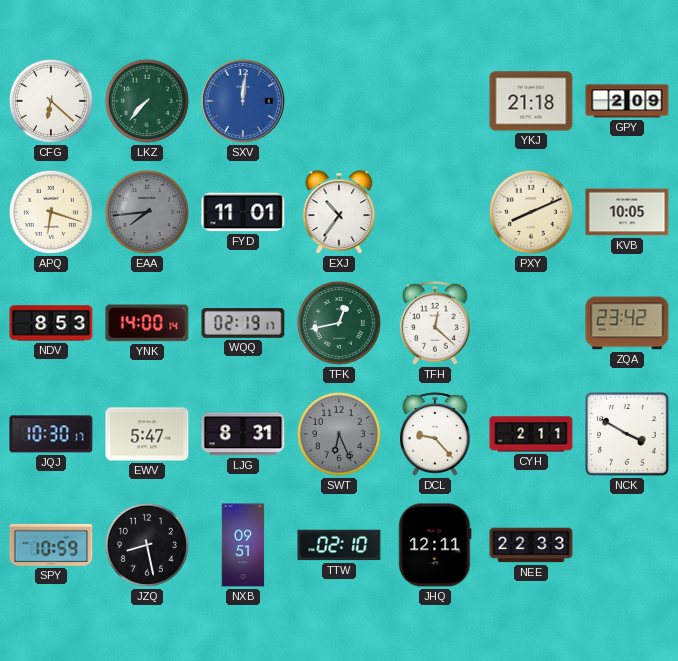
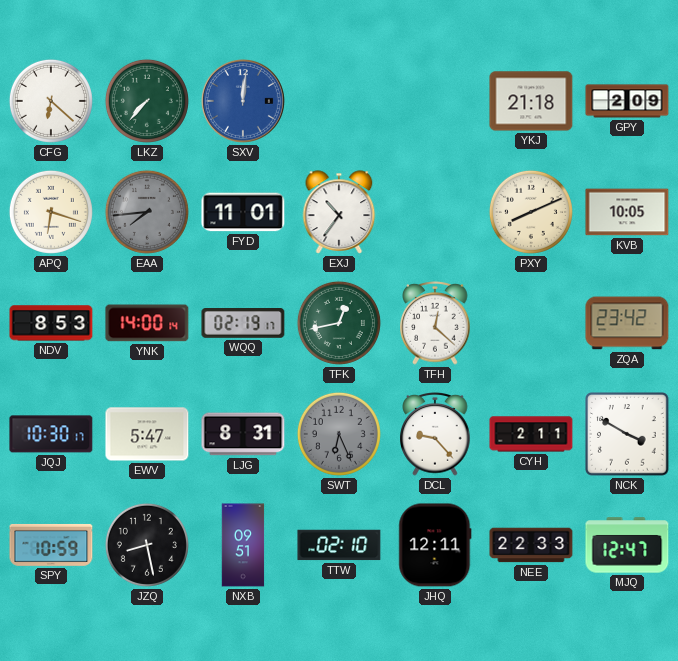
MJQ: none -> 12:47
